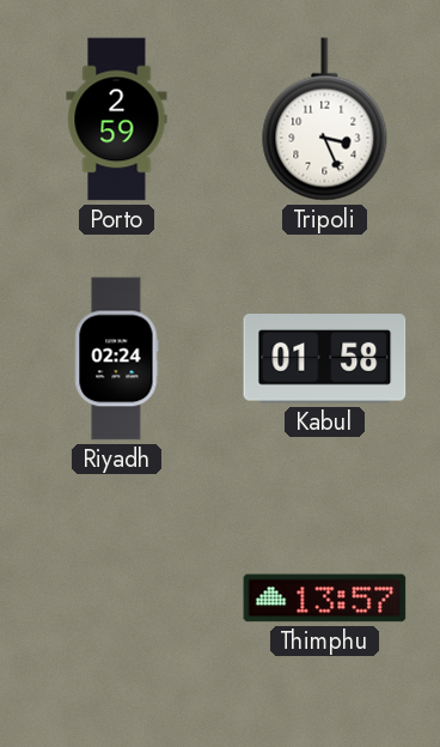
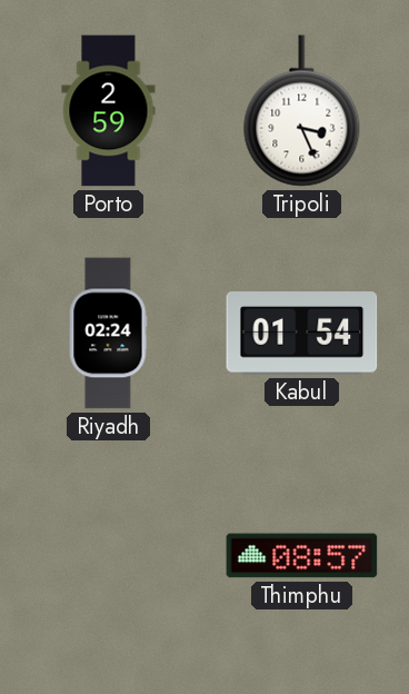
Kabul: 01:58 -> 01:54
Thimphu: 13:57 -> 08:57
